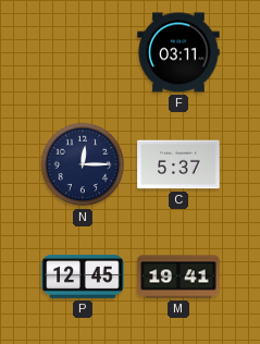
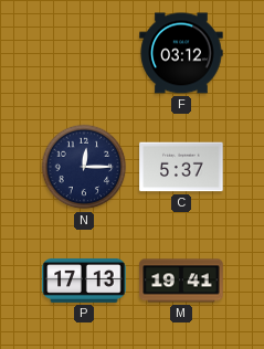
F: 03:11 -> 03:12
P: 12:45 -> 17:13
